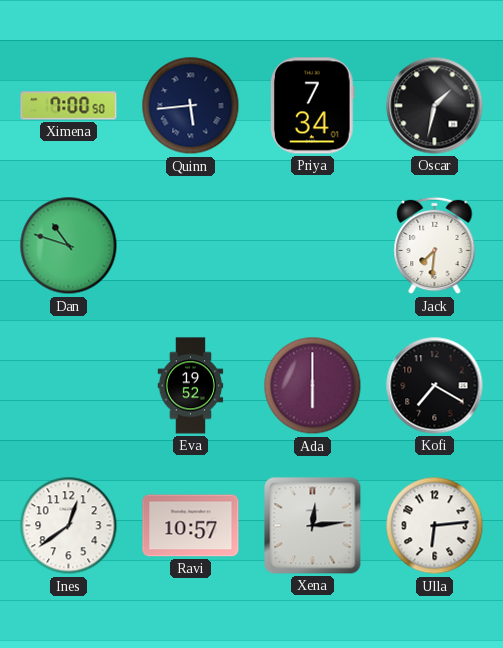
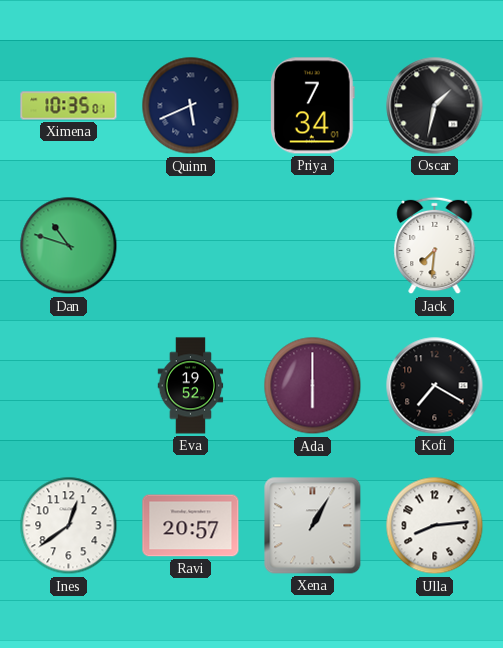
Ximena: 7:00 -> 10:35
Quinn: 5:44 -> 5:41
Ravi: 10:57 -> 20:57
Xena: 12:14 -> 1:05
Ulla: 6:14 -> 8:14
